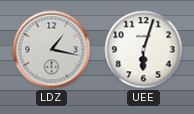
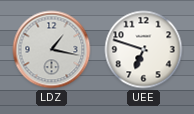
UEE: 6:03 -> 6:48
